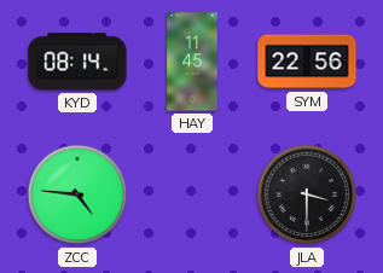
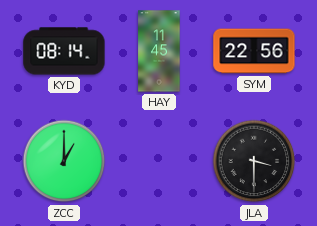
ZCC: 4:46 -> 1:00
